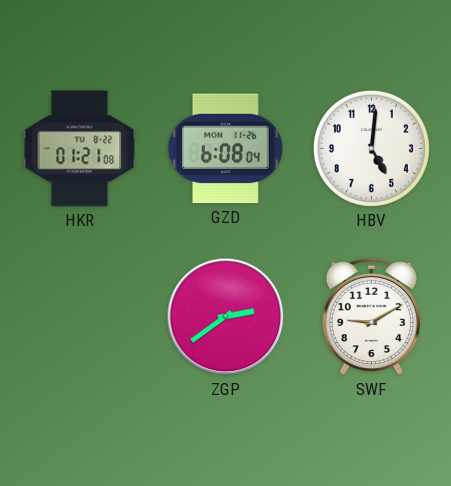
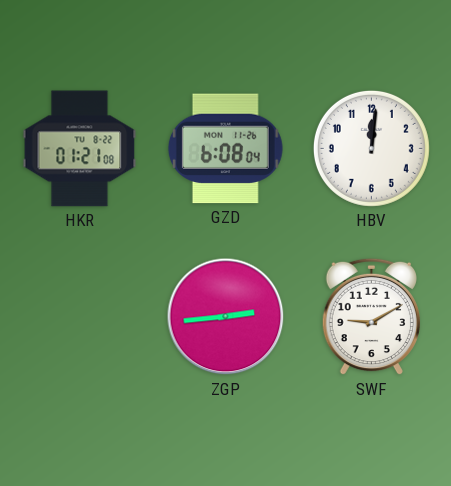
HBV: 5:01 -> 12:01
ZGP: 2:39 -> 2:44
